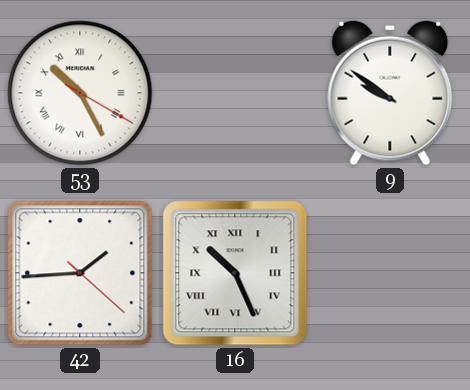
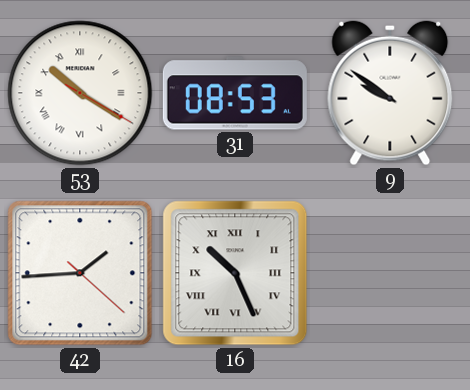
53: 10:25 -> 10:20
31: none -> 08:53
